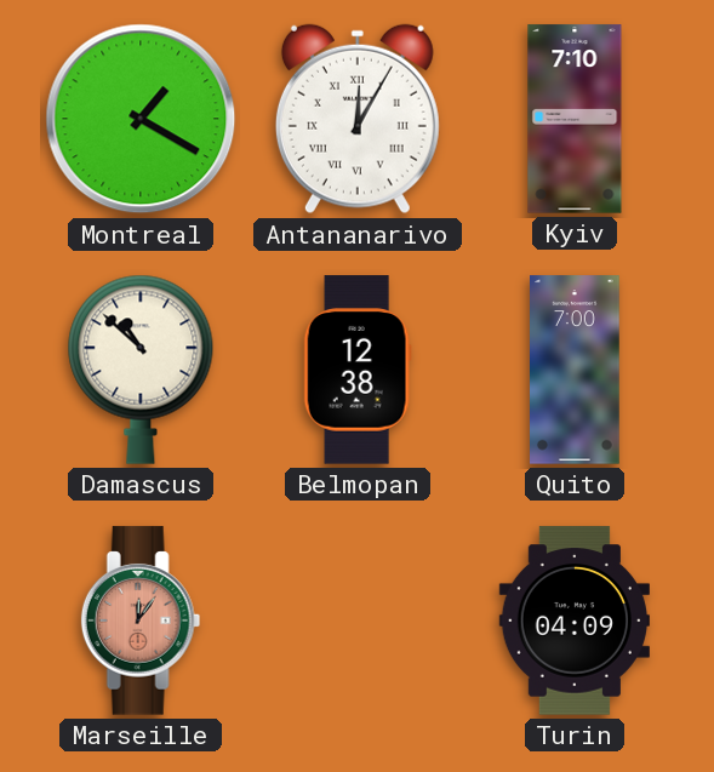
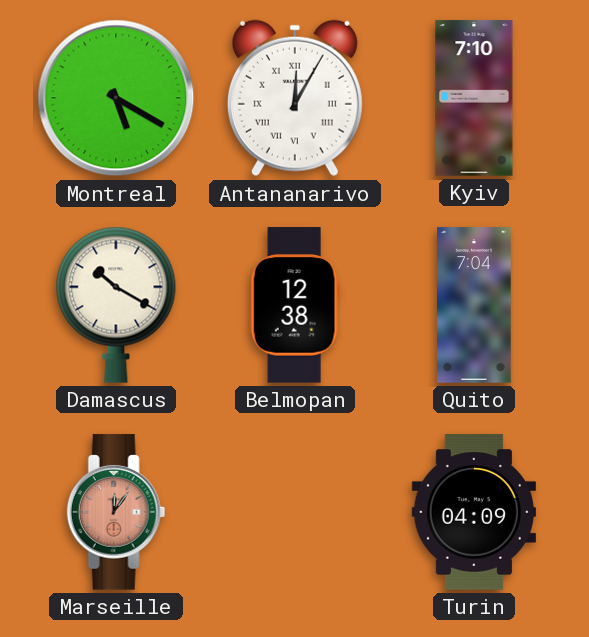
Montreal: 1:20 -> 5:20
Damascus: 10:52 -> 10:20
Quito: 7:00 -> 7:04
